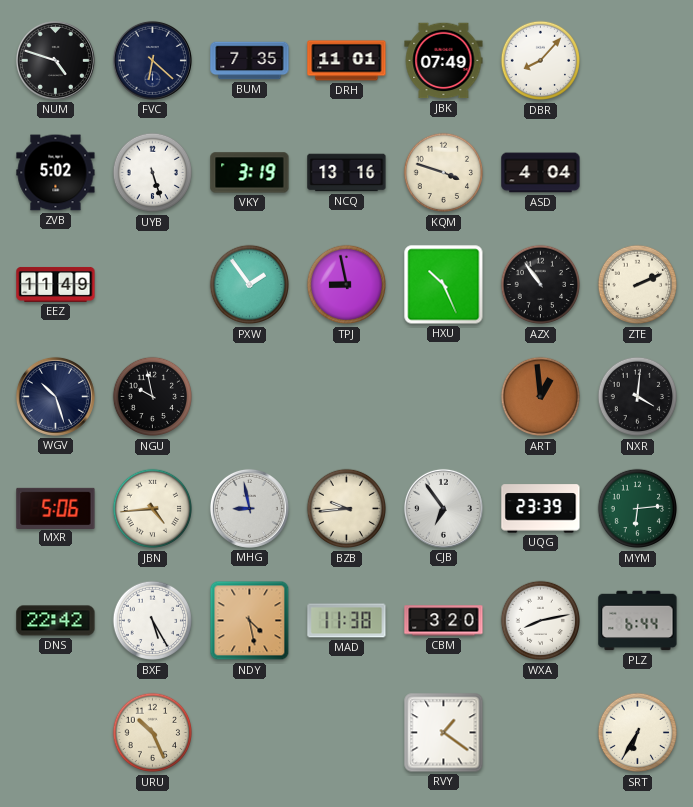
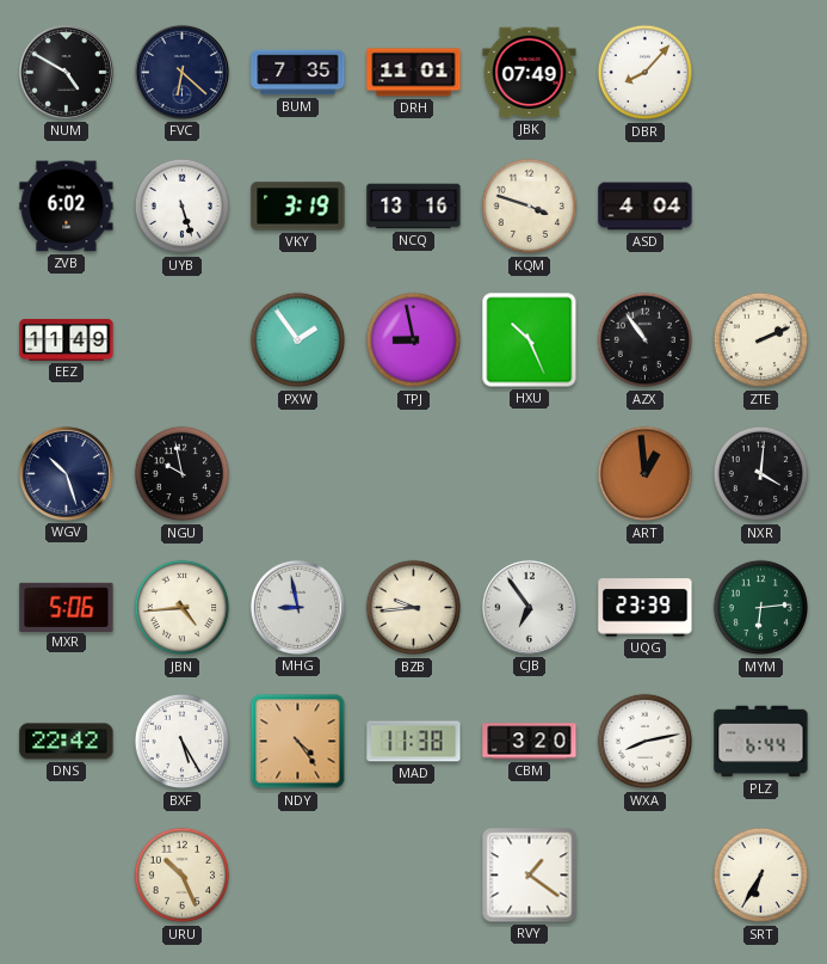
NUM: 4:48 -> 4:50
ZVB: 5:02 -> 6:02
NDY: 4:28 -> 4:24
